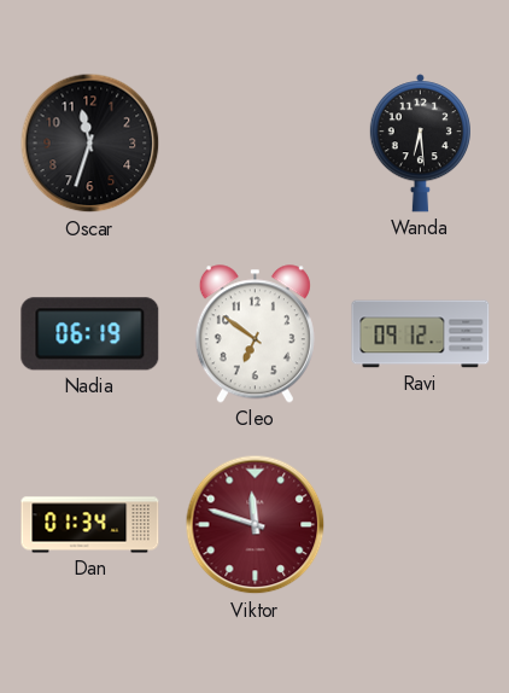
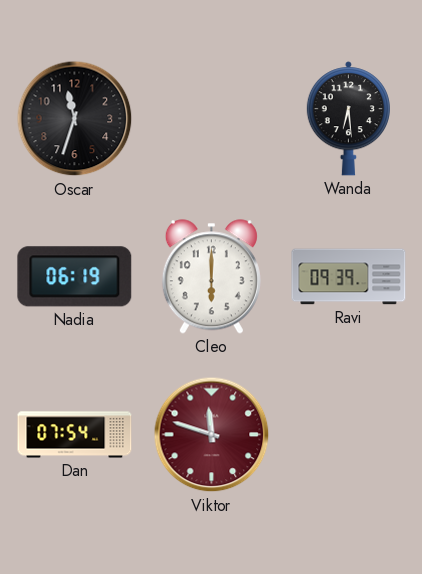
Cleo: 6:51 -> 6:00
Ravi: 09:12 -> 09:39
Dan: 01:34 -> 07:54
